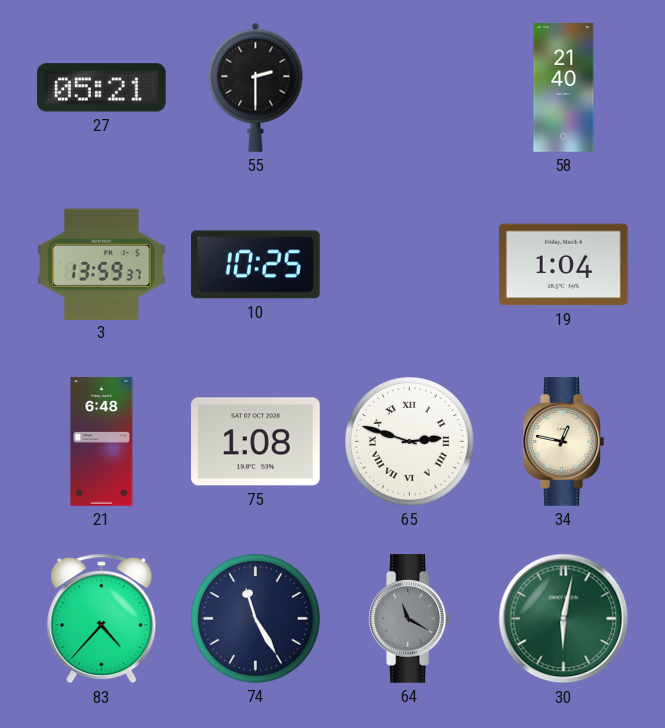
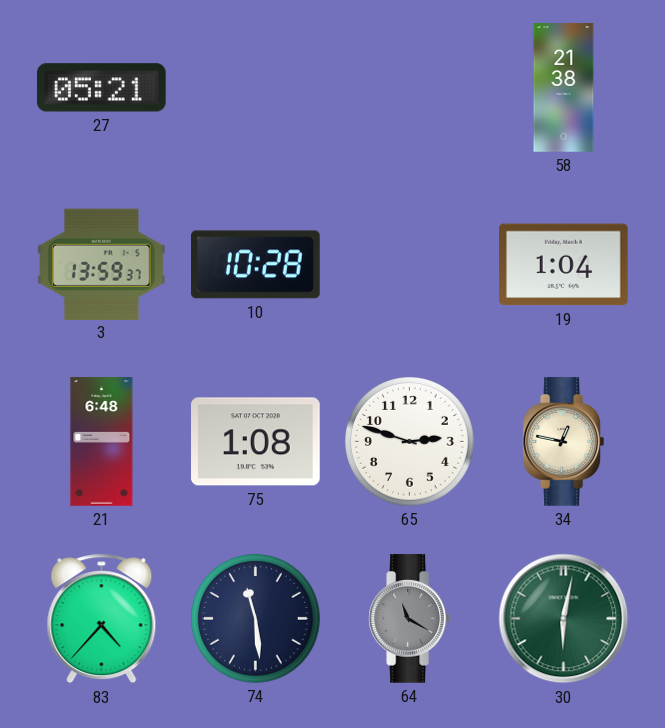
55: 2:30 -> none
58: 21:40 -> 21:38
10: 10:25 -> 10:28
65 numerals: Roman -> Arabic
74: 11:25 -> 11:29
